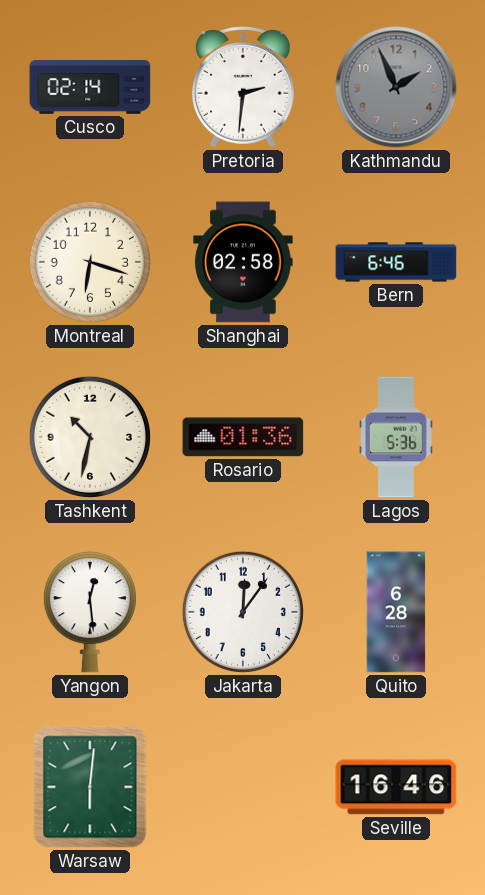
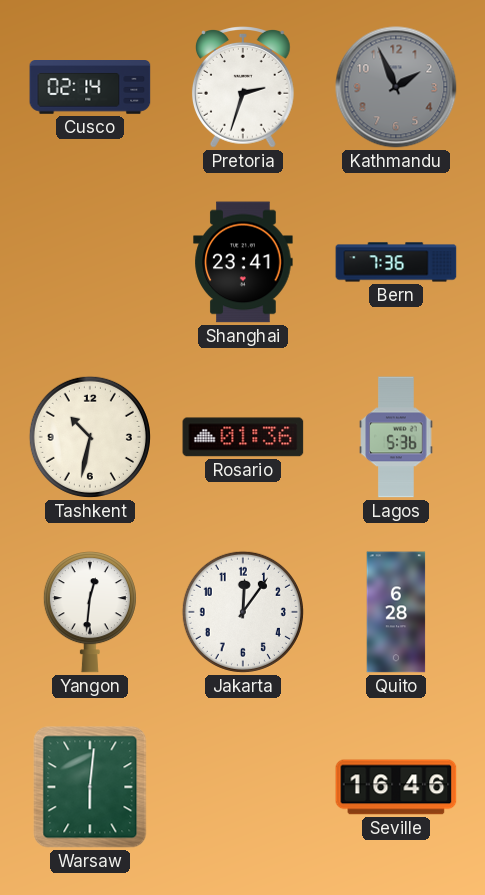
Pretoria: 2:31 -> 2:33
Montreal: 6:18 -> none
Shanghai: 02:58 -> 23:41
Bern: 6:46 -> 7:36
Yangon: 12:29 -> 12:31
